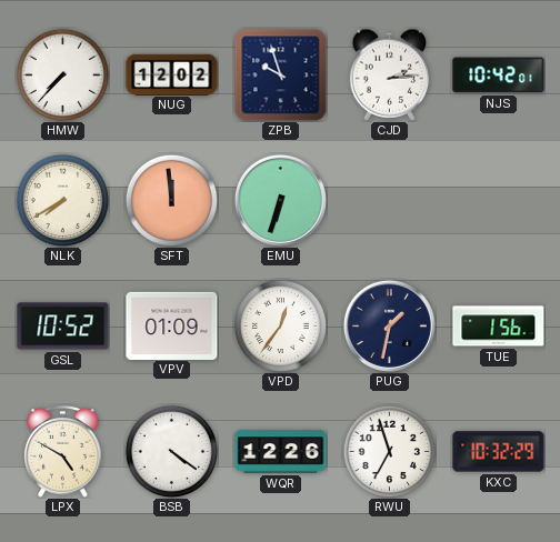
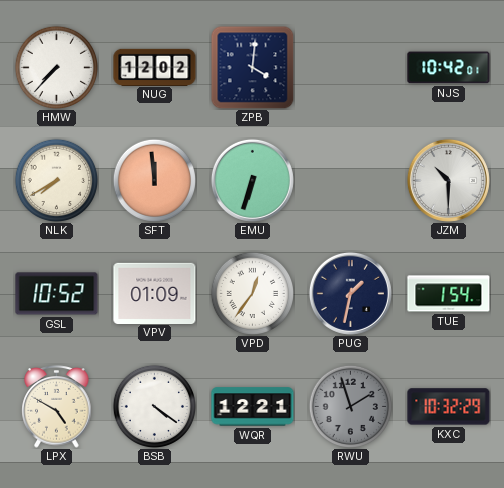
ZPB: 9:57 -> 4:01
CJD: 2:14 -> none
JZM: none -> 10:30
TUE: 1:56 -> 1:54
WQR: 12:26 -> 12:21
RWU: 6:57 -> 1:57
RWU dial: white -> grey
